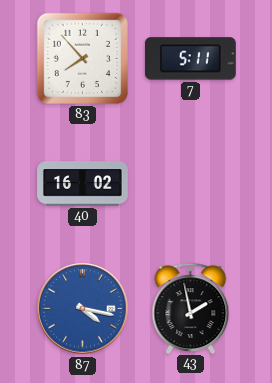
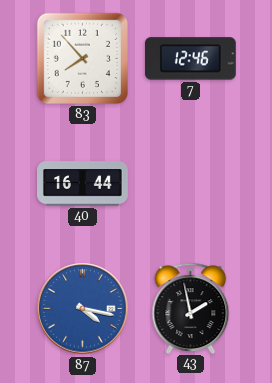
7: 5:11 -> 12:46
40: 16:02 -> 16:44
